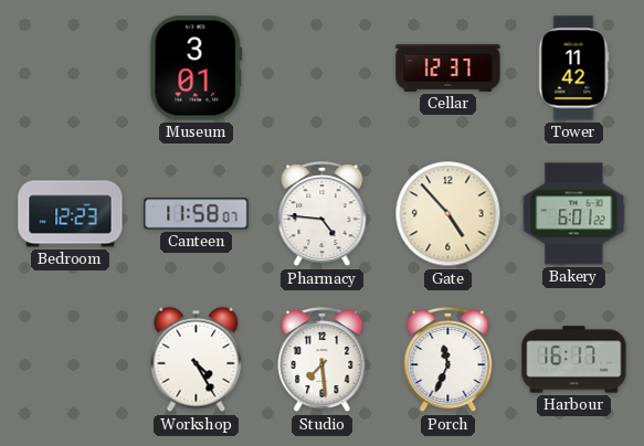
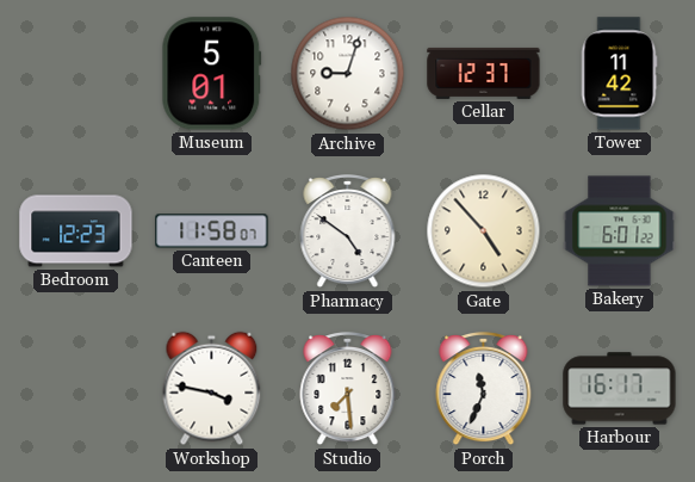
Museum: 3:01 -> 5:01
Archive: none -> 9:03
Pharmacy: 4:46 -> 4:51
Workshop: 4:25 -> 3:47
